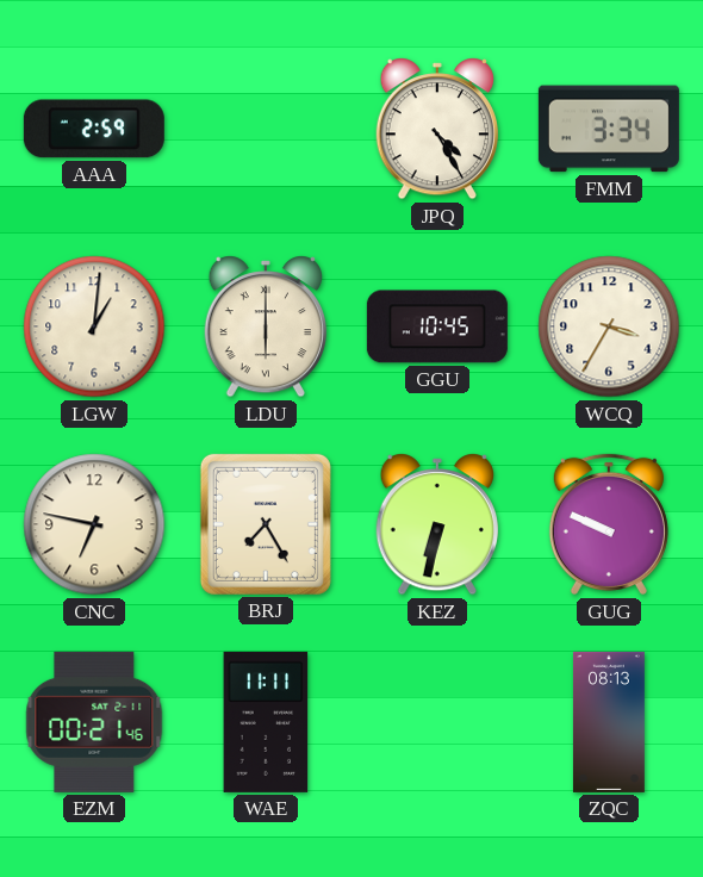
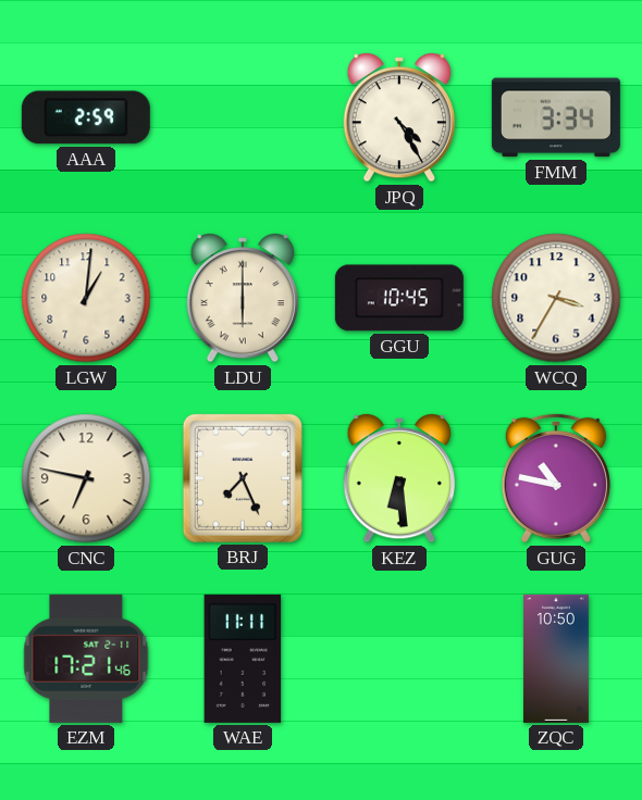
BRJ: 7:25 -> 7:26
KEZ: 6:32 -> 6:29
GUG: 9:49 -> 10:47
EZM: 00:21 -> 17:21
ZQC: 08:13 -> 10:50
